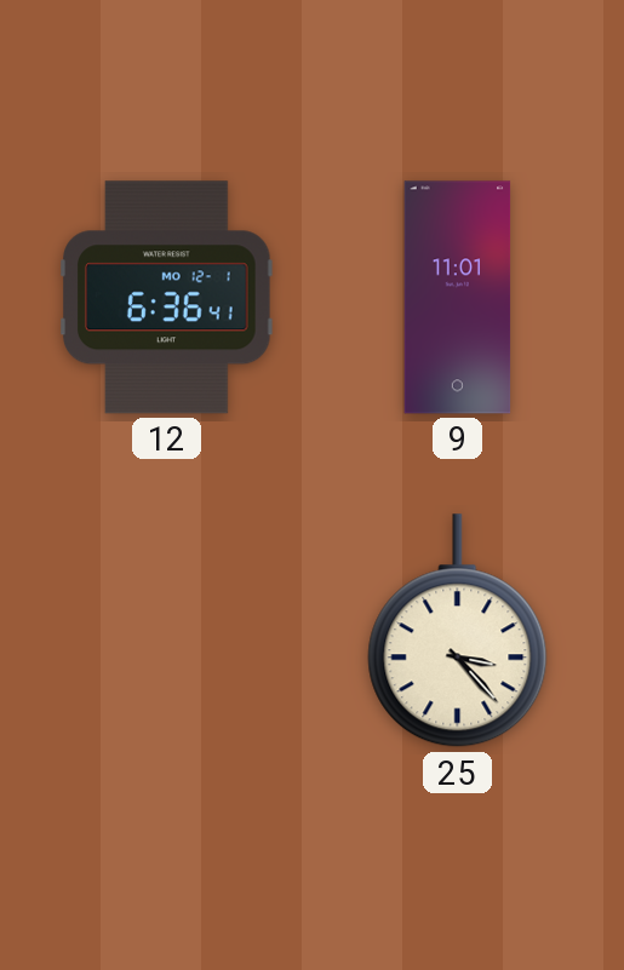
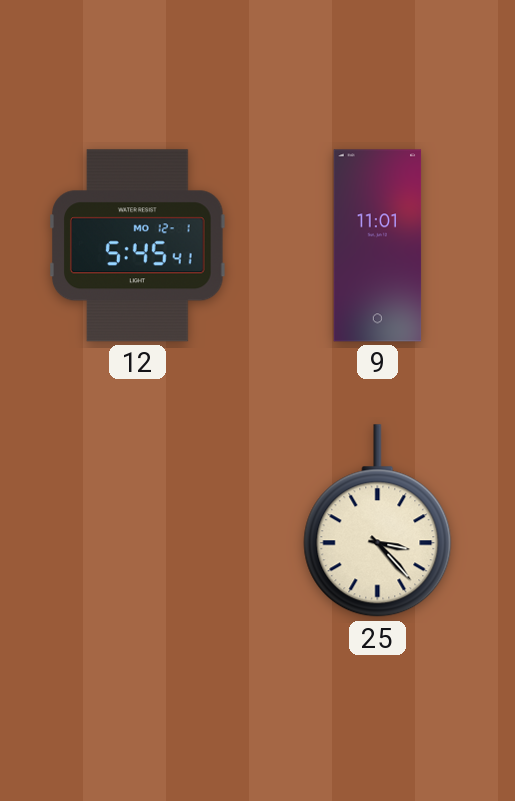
12: 6:36 -> 5:45
